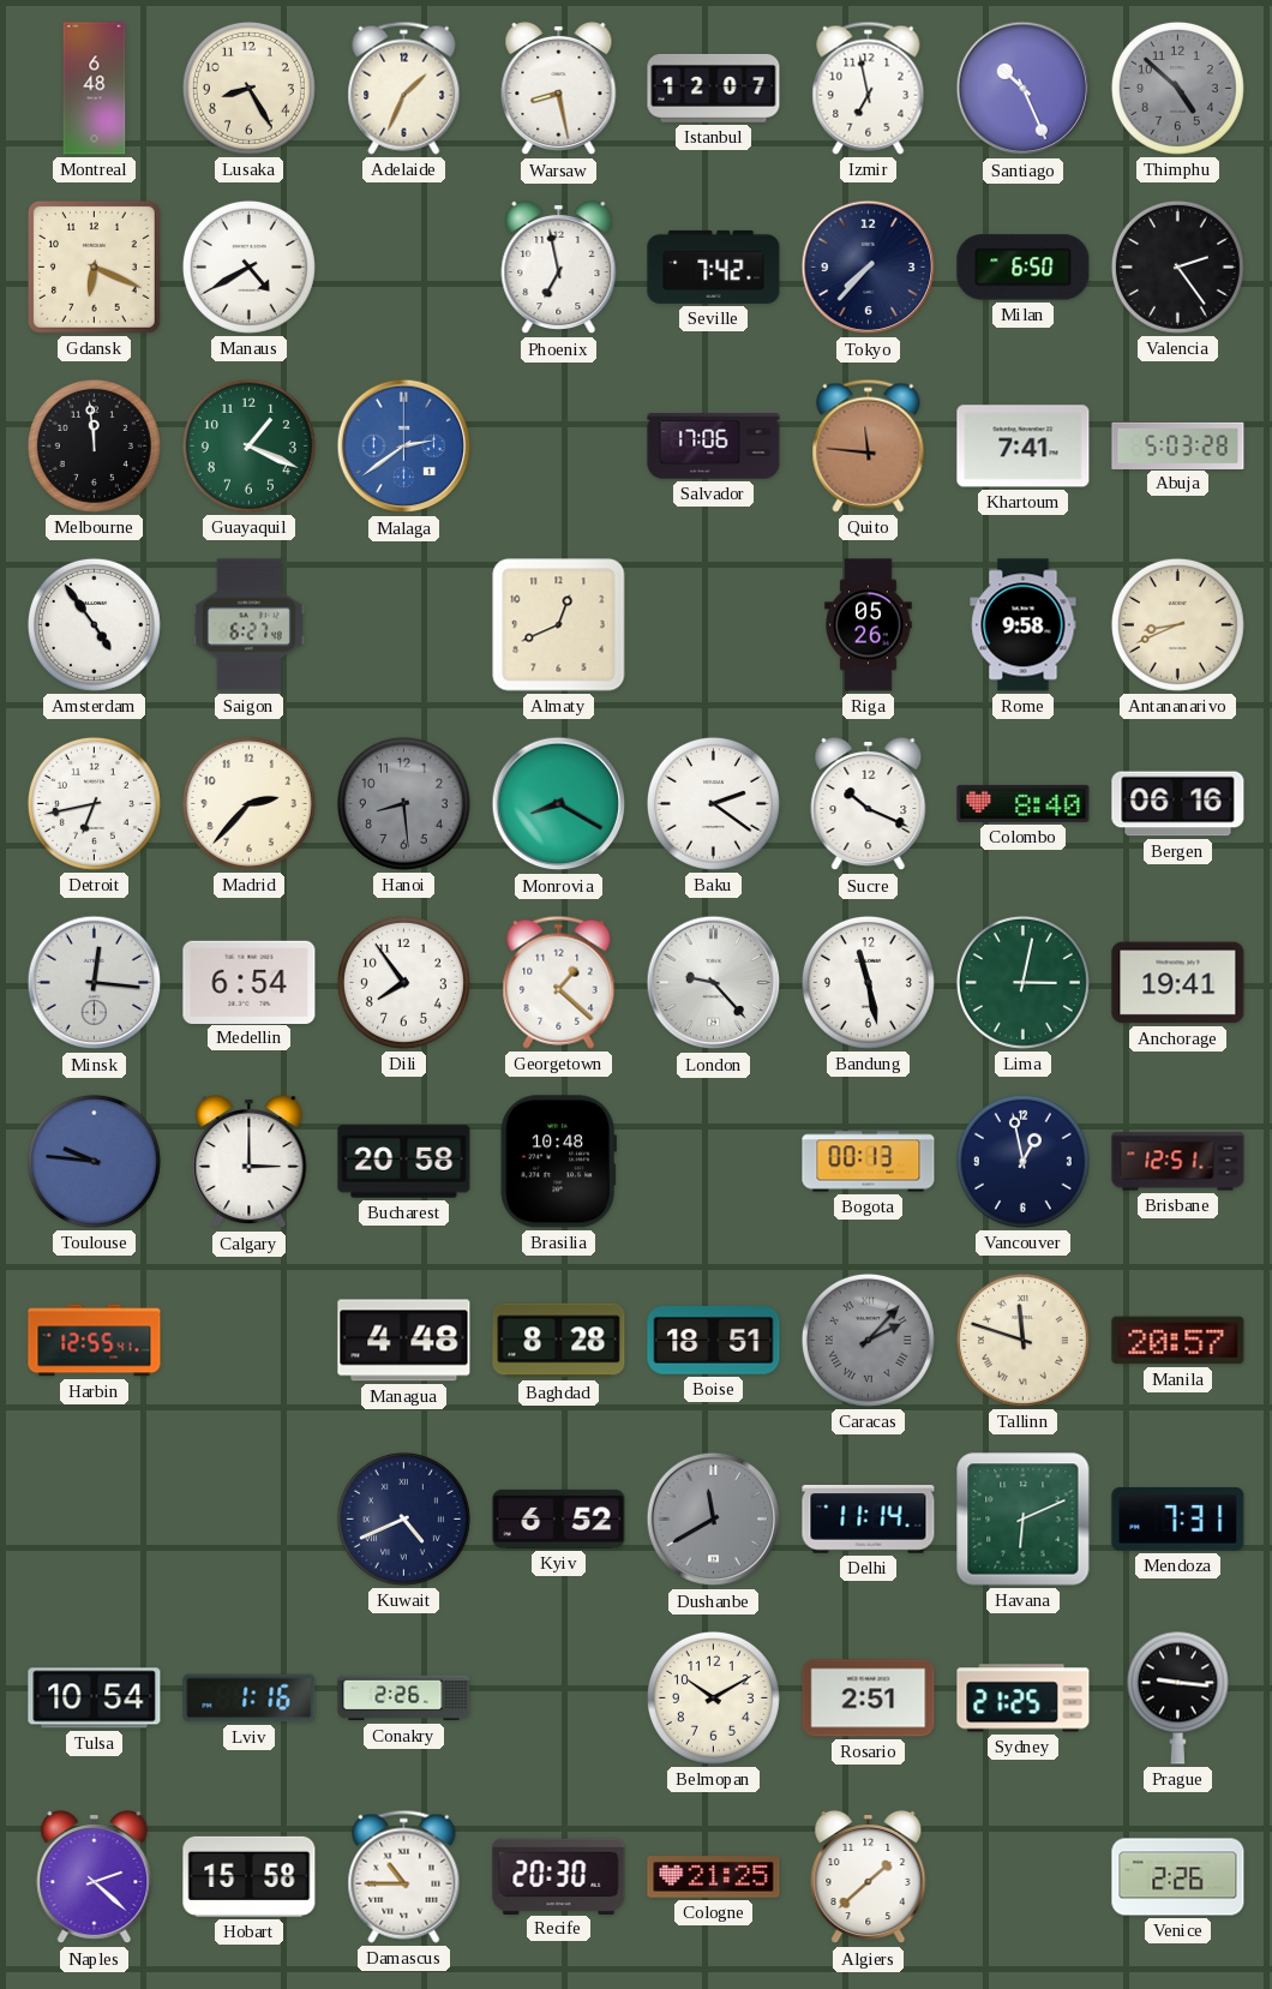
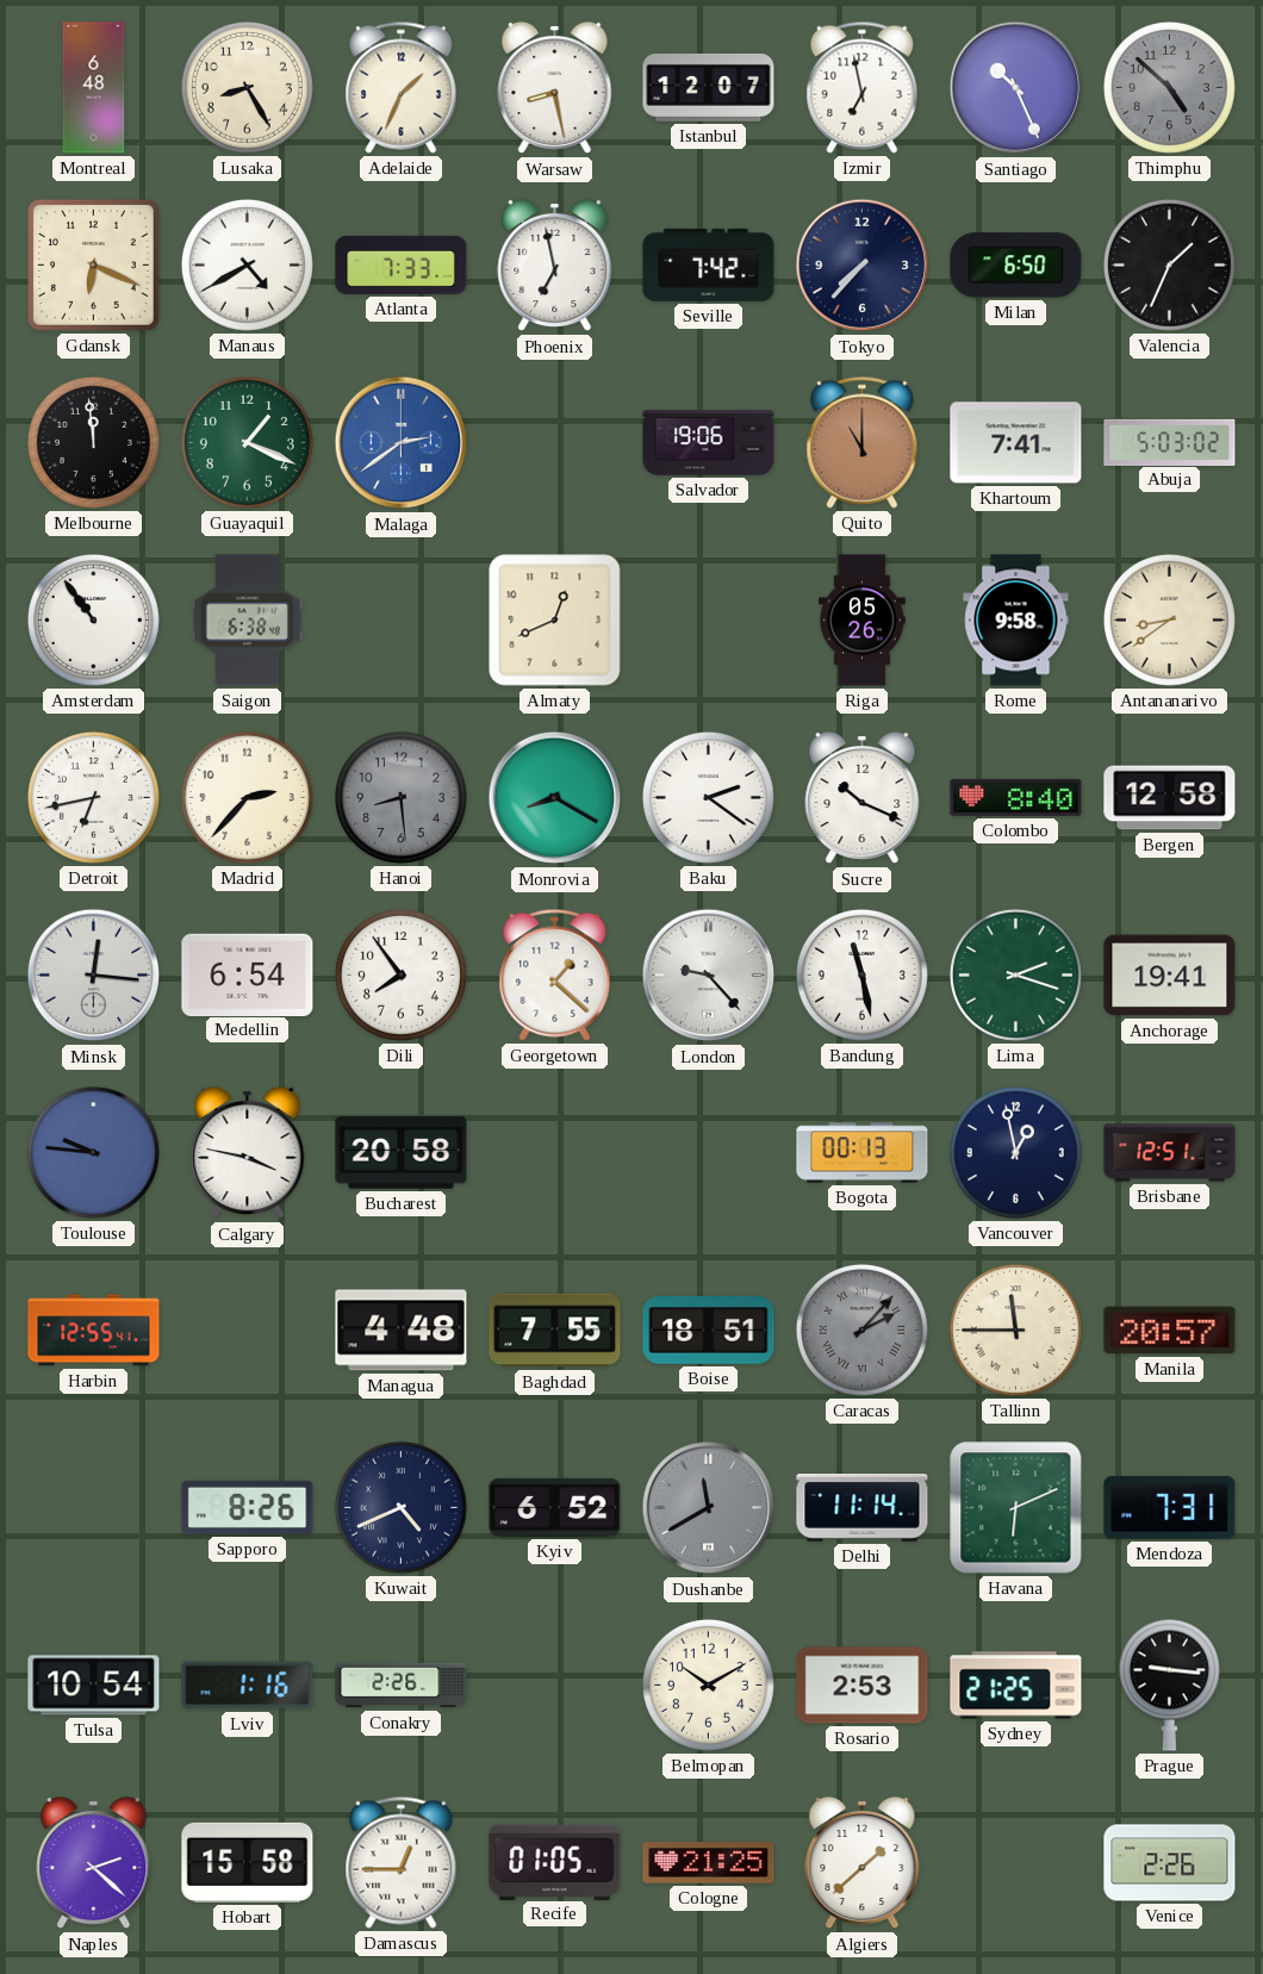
Atlanta: none -> 7:33
Valencia: 2:24 -> 1:34
Salvador: 17:06 -> 19:06
Quito: 11:46 -> 11:00
Abuja: 5:03:28 -> 5:03:02
Amsterdam: 4:54 -> 10:54
Saigon: 6:27 -> 6:38
Antananarivo: 8:41 -> 8:39
Bergen: 06:16 -> 12:58
Lima: 3:02 -> 2:18
Calgary: 3:00 -> 3:47
Brasilia: 10:48 -> none
Baghdad: 8:28 -> 7:55
Tallinn: 11:48 -> 11:45
Sapporo: none -> 8:26
Rosario: 2:51 -> 2:53
Damascus: 10:45 -> 12:45
Recife: 20:30 -> 01:05
